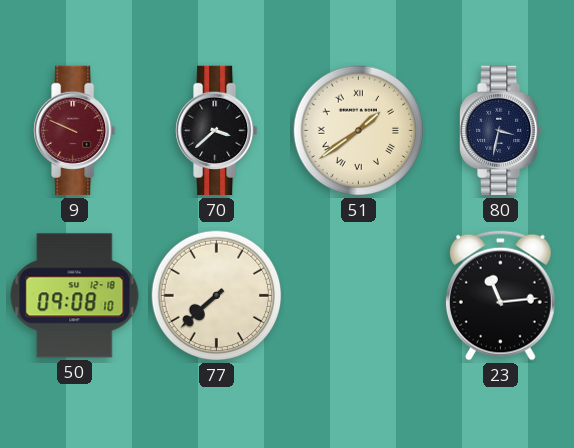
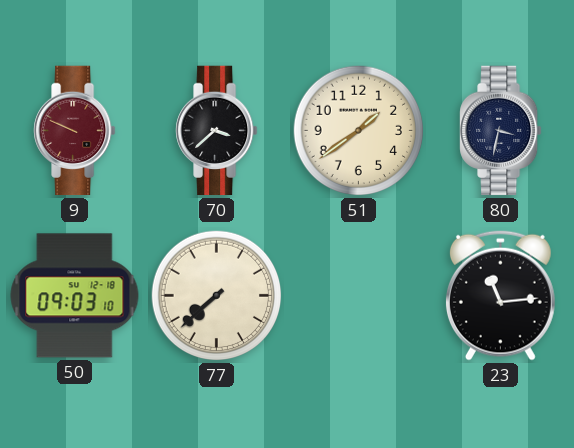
51 numerals: Roman -> Arabic
50: 09:08 -> 09:03
